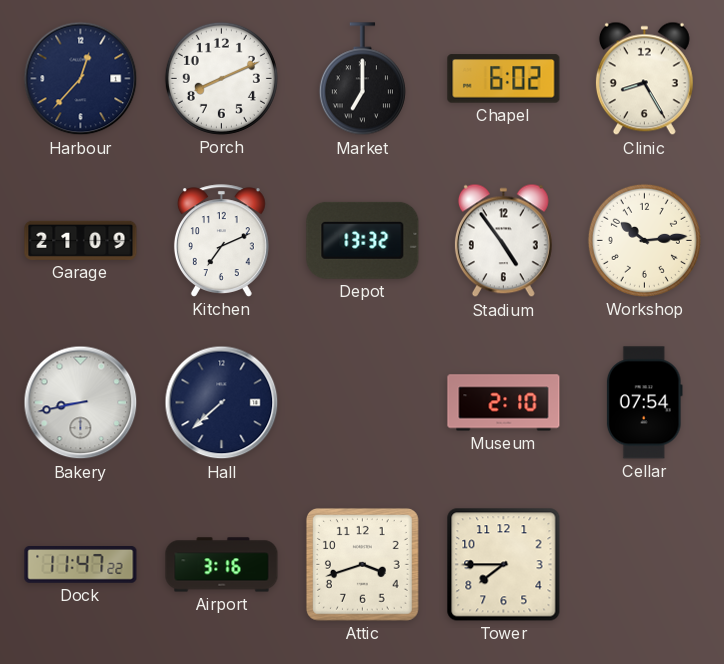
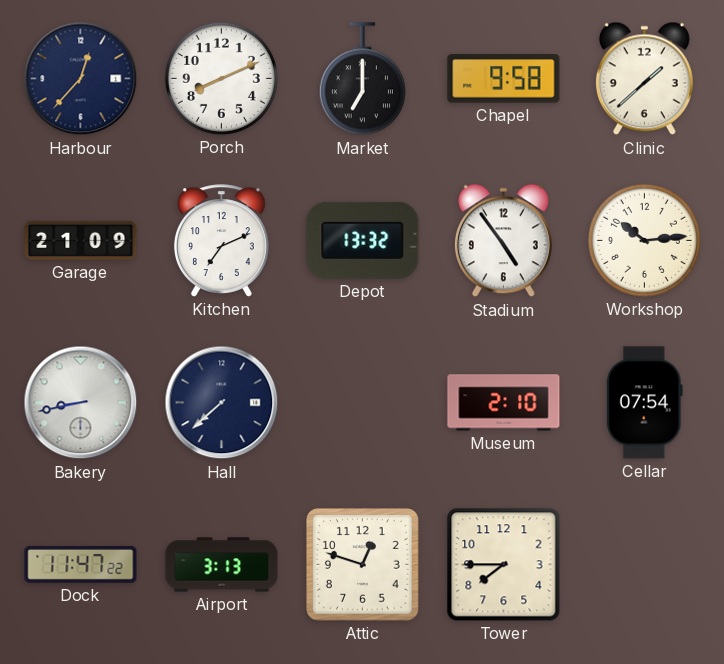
Chapel: 6:02 -> 9:58
Clinic: 8:25 -> 1:38
Airport: 3:16 -> 3:13
Attic: 3:42 -> 12:48
